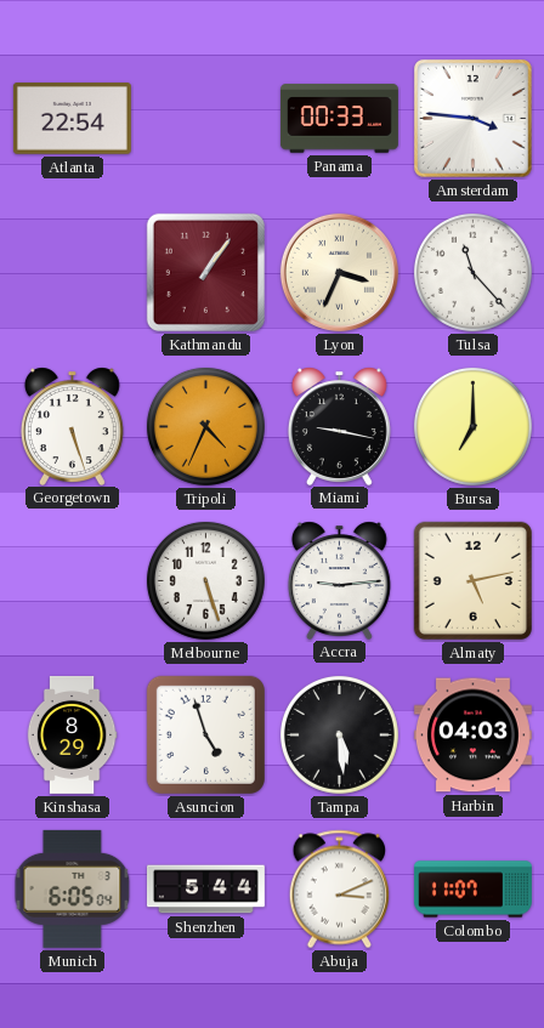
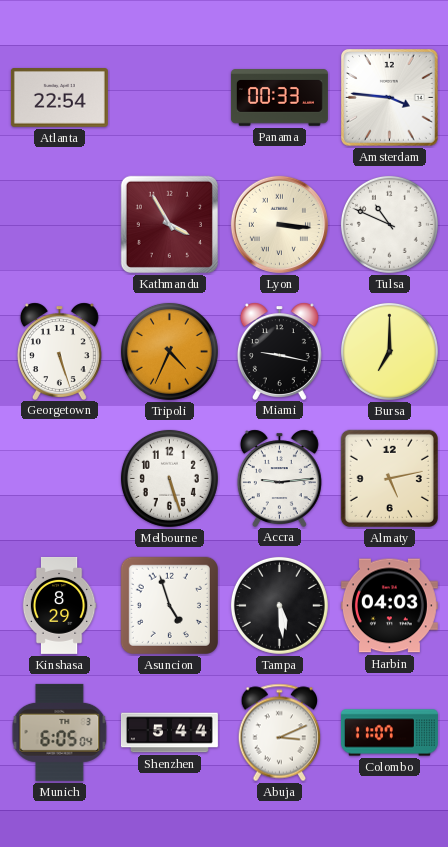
Kathmandu: 1:06 -> 3:55
Lyon: 3:34 -> 3:16
Tulsa: 11:23 -> 10:49
